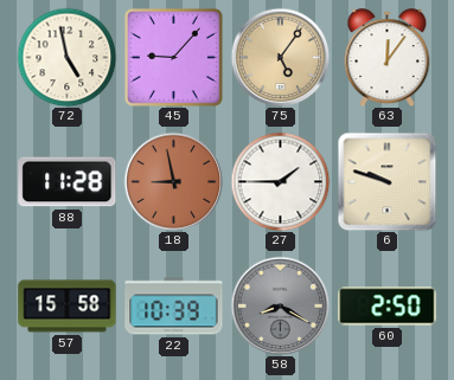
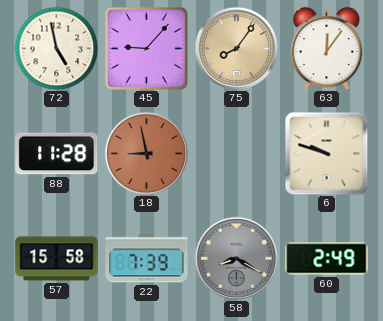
75: 5:06 -> 8:06
27: 1:45 -> none
22: 10:39 -> 7:39
60: 2:50 -> 2:49
